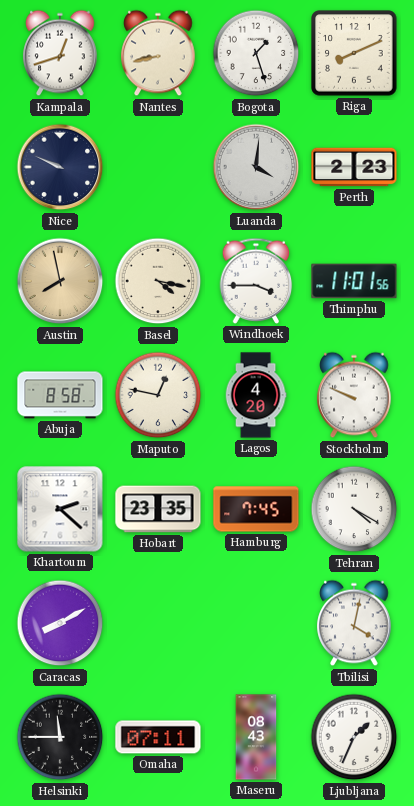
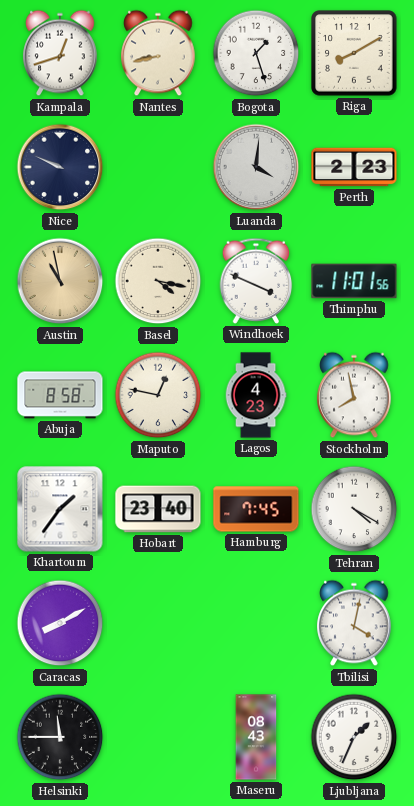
Riga: 8:11 -> 8:10
Austin: 7:58 -> 10:58
Windhoek: 3:45 -> 3:49
Lagos: 4:20 -> 4:23
Stockholm: 9:49 -> 7:58
Khartoum: 2:22 -> 1:36
Hobart: 23:35 -> 23:40
Omaha: 07:11 -> none
